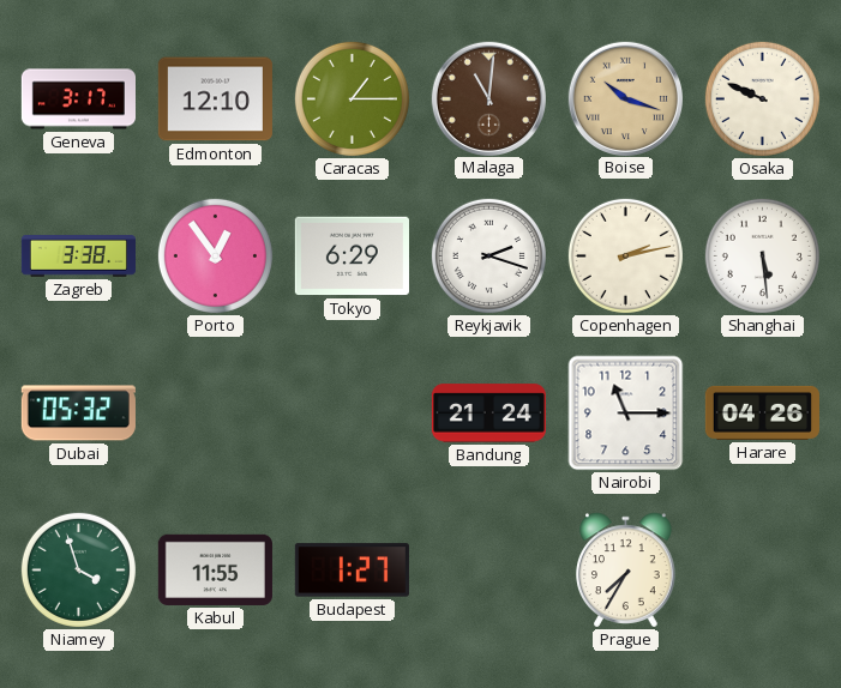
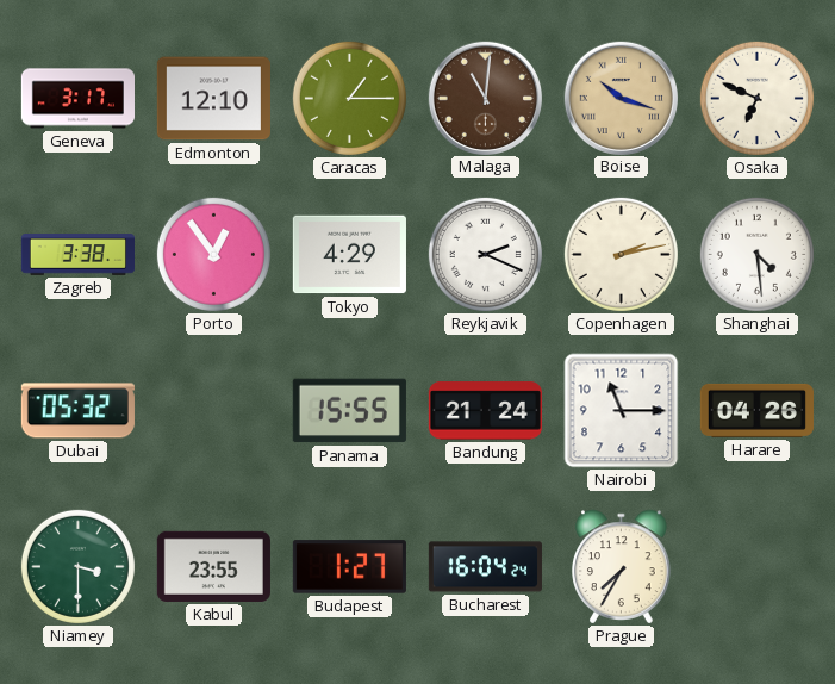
Osaka: 9:49 -> 6:49
Tokyo: 6:29 -> 4:29
Reykjavik: 2:18 -> 2:19
Shanghai: 5:29 -> 4:29
Panama: none -> 15:55
Niamey: 3:57 -> 3:30
Kabul: 11:55 -> 23:55
Bucharest: none -> 16:04
